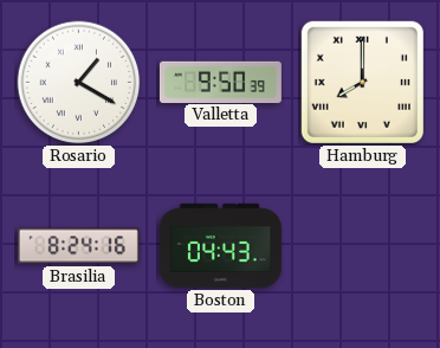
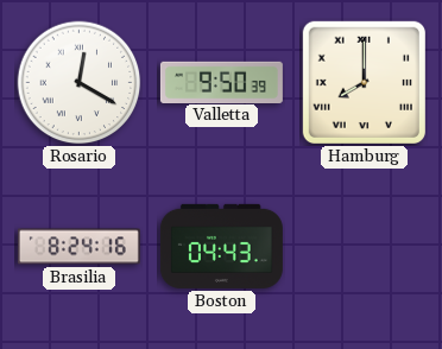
Rosario: 1:20 -> 12:20
